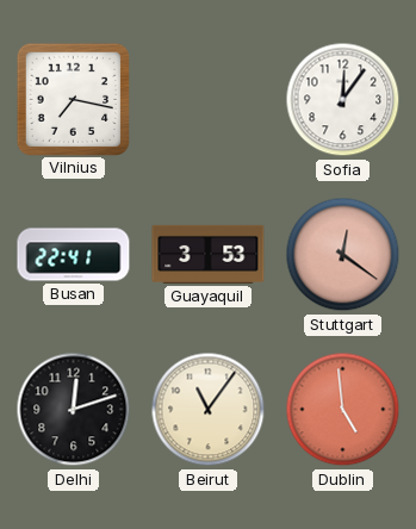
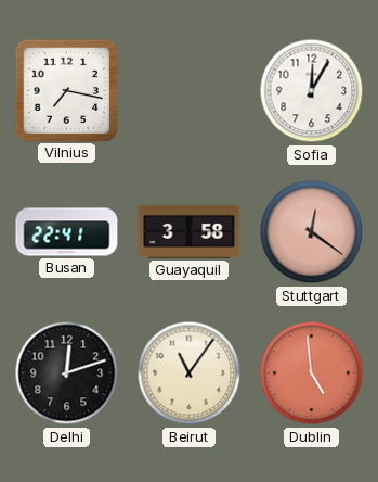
Sofia: 12:06 -> 12:05
Guayaquil: 3:53 -> 3:58
